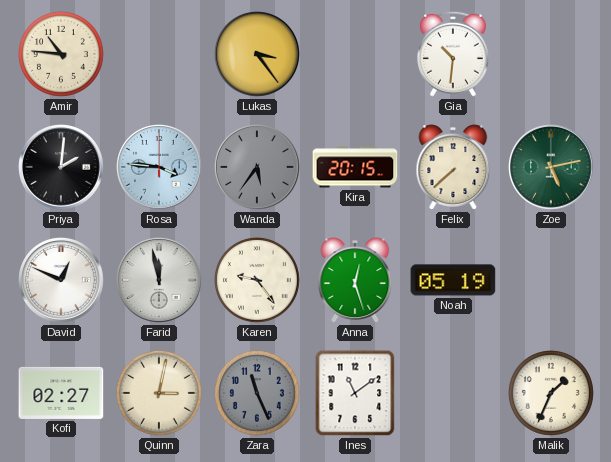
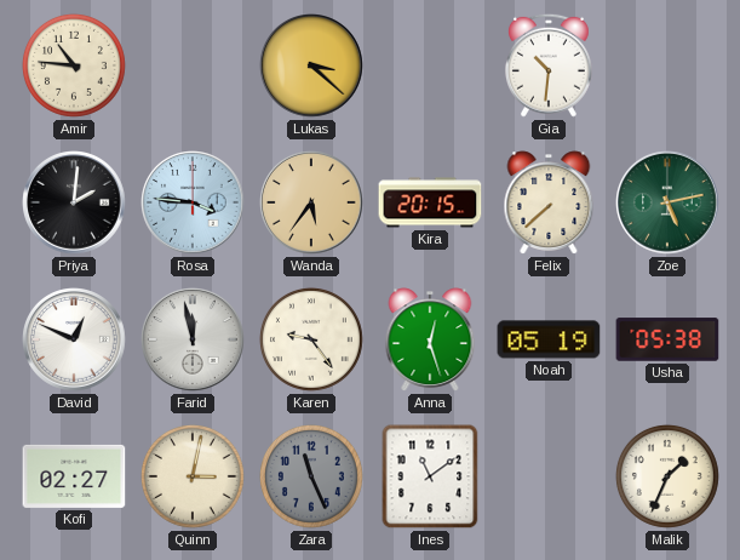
Lukas: 3:24 -> 3:22
Wanda dial: grey -> champagne
Usha: none -> 05:38
